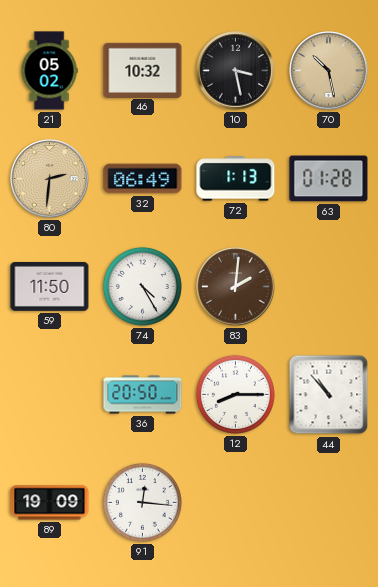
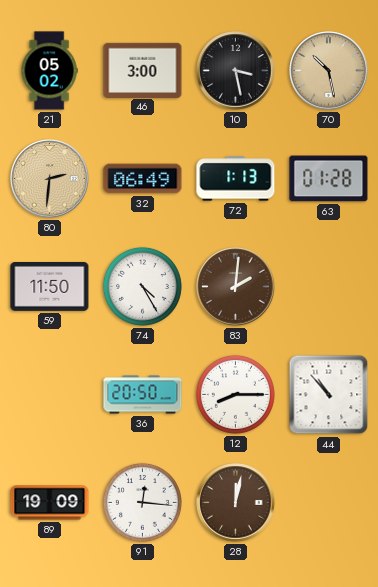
46: 10:32 -> 3:00
28: none -> 12:02
